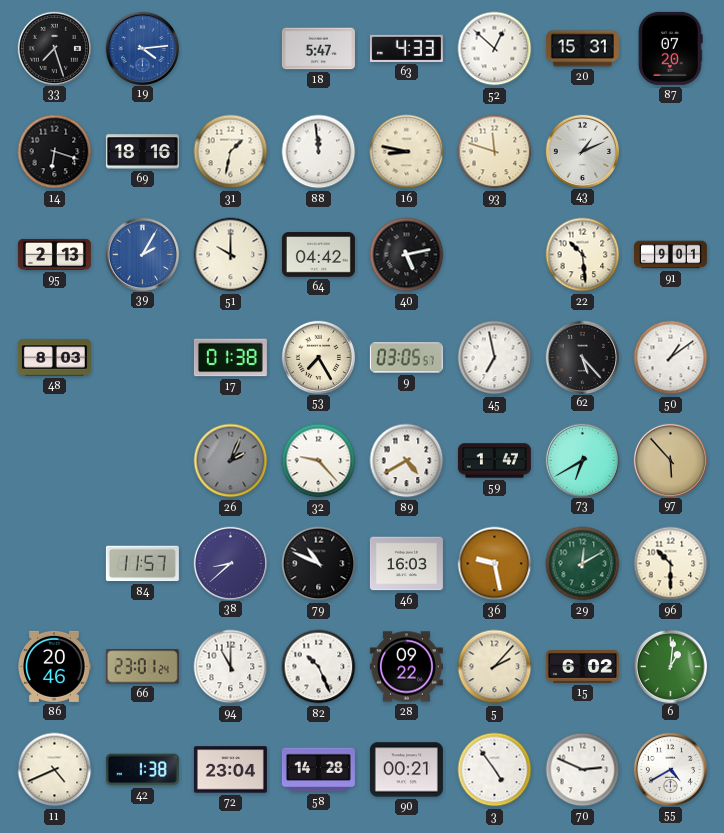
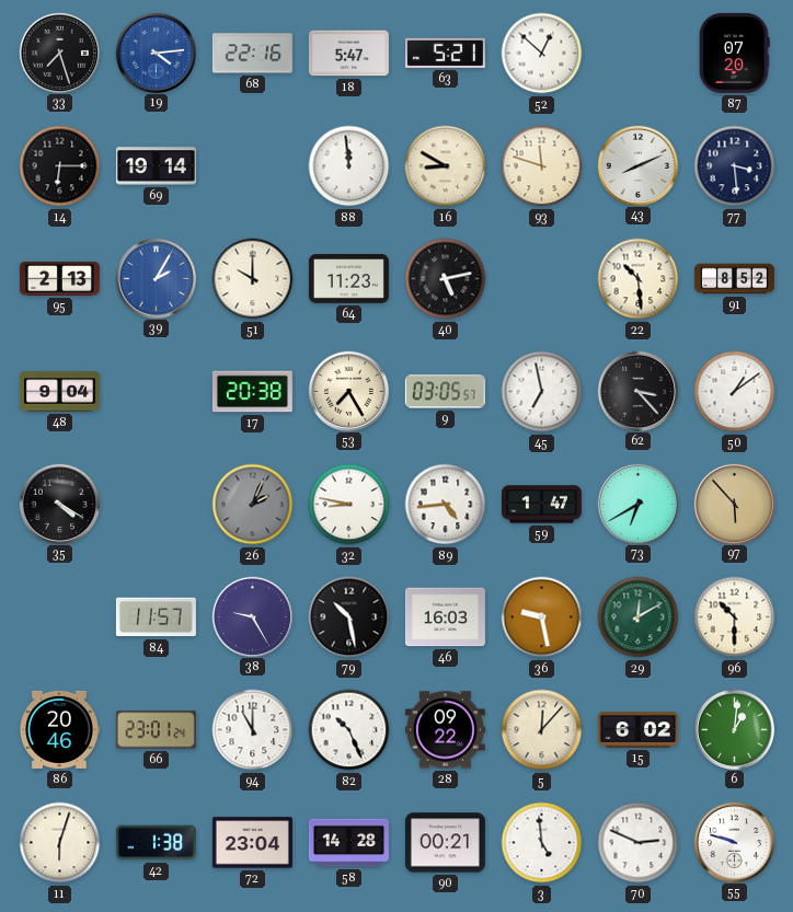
68: none -> 22:16
63: 4:33 -> 5:21
20: 15:31 -> none
14: 6:18 -> 6:15
69: 18:16 -> 19:14
31: 1:32 -> none
16: 8:47 -> 8:50
43: 1:11 -> 8:11
77: none -> 3:29
64: 04:42 -> 11:23
91: 9:01 -> 8:52
48: 8:03 -> 9:04
17: 01:38 -> 20:38
62: 5:23 -> 3:23
35: none -> 4:20
32: 9:23 -> 8:47
89: 4:40 -> 4:44
38: 8:38 -> 9:25
79: 10:49 -> 10:28
5: 2:07 -> 12:07
11: 4:41 -> 6:03
3: 4:54 -> 4:59
55: 4:40 -> 9:48
